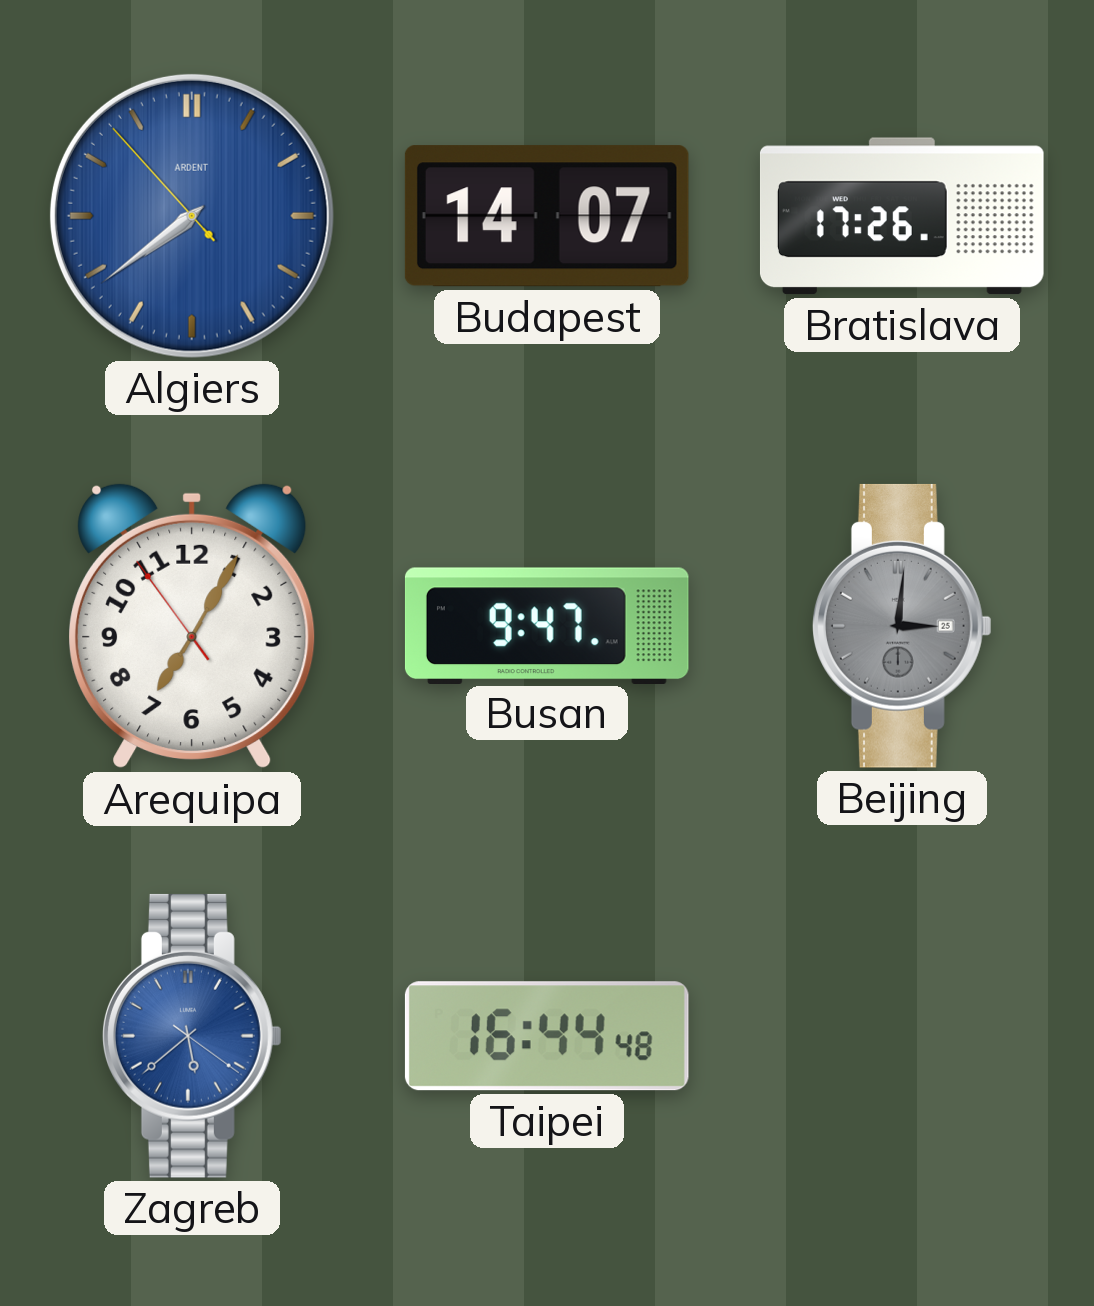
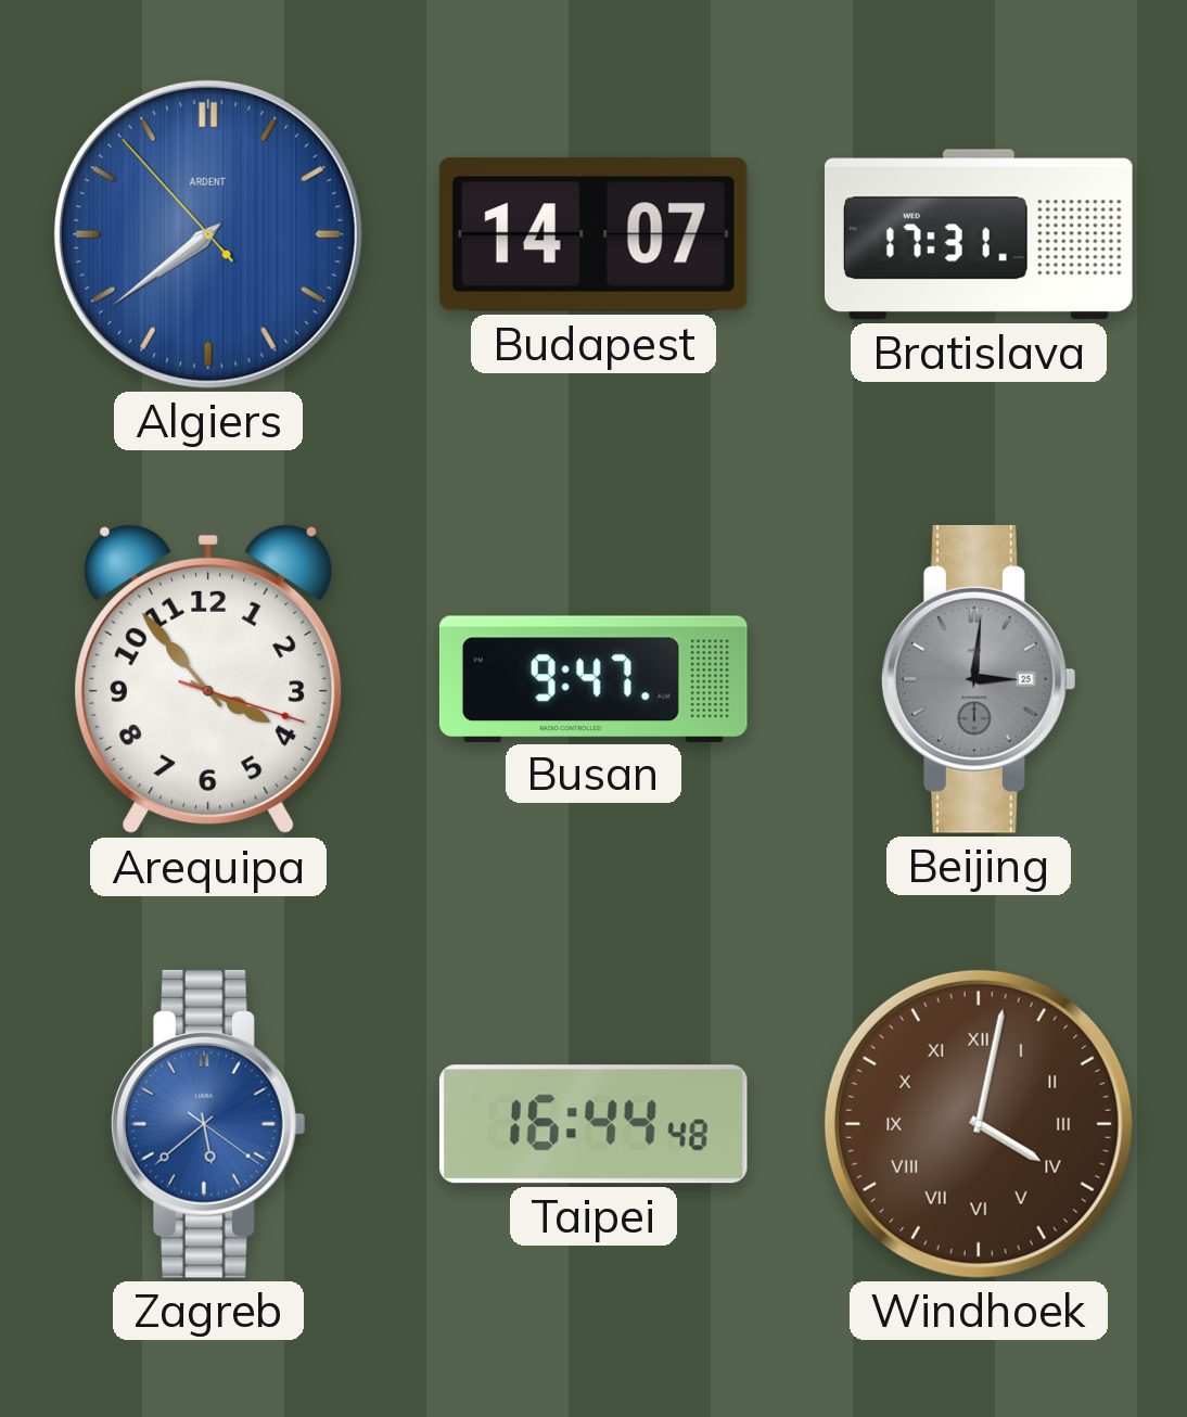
Bratislava: 17:26 -> 17:31
Arequipa: 7:04 -> 3:53
Windhoek: none -> 4:02
